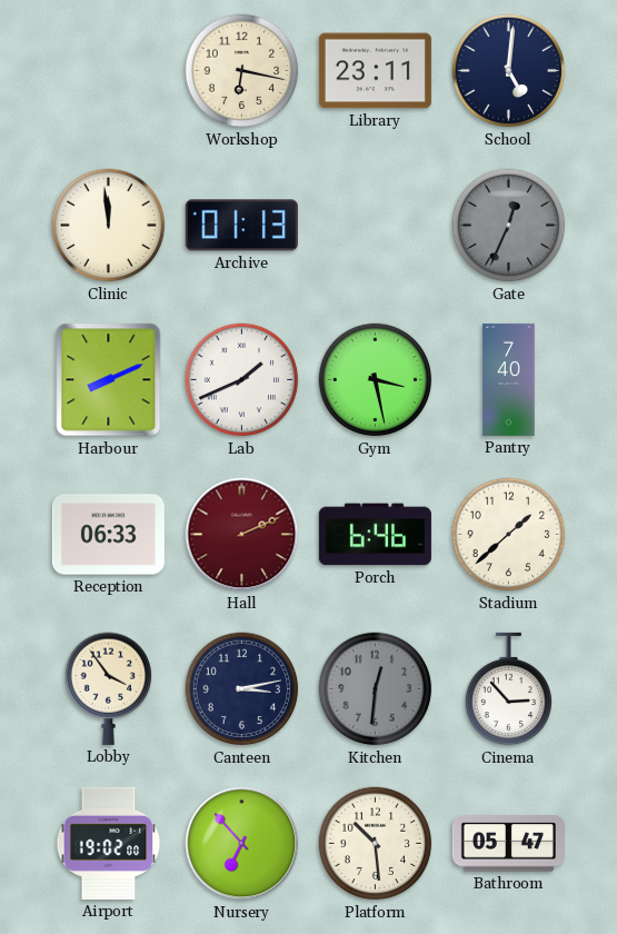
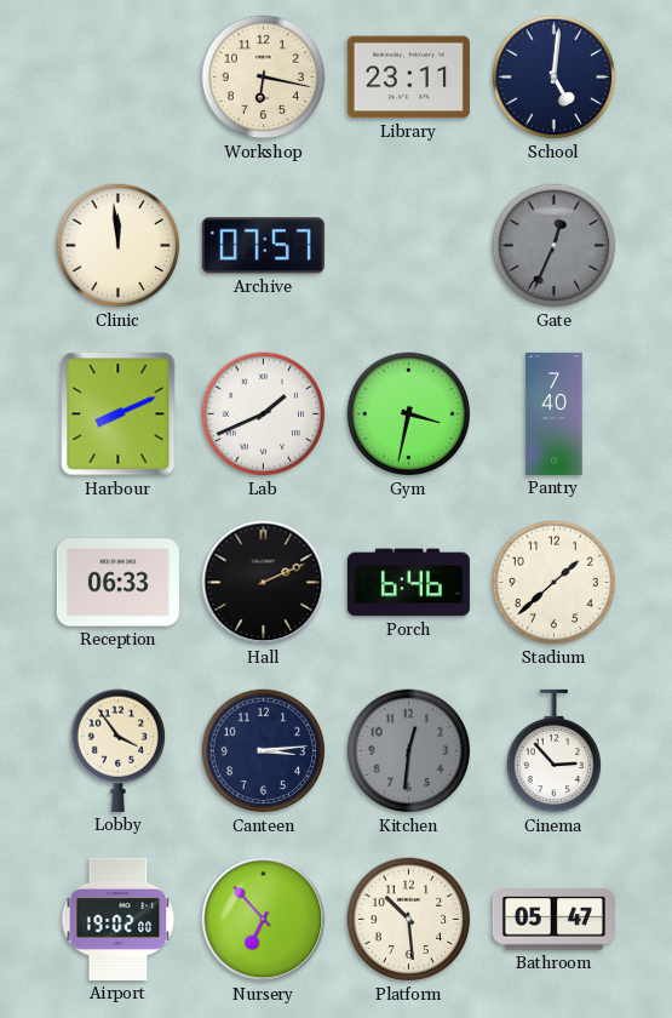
Archive: 01:13 -> 07:57
Gym: 3:28 -> 3:32
Hall dial: burgundy -> black
Canteen: 3:13 -> 3:14
